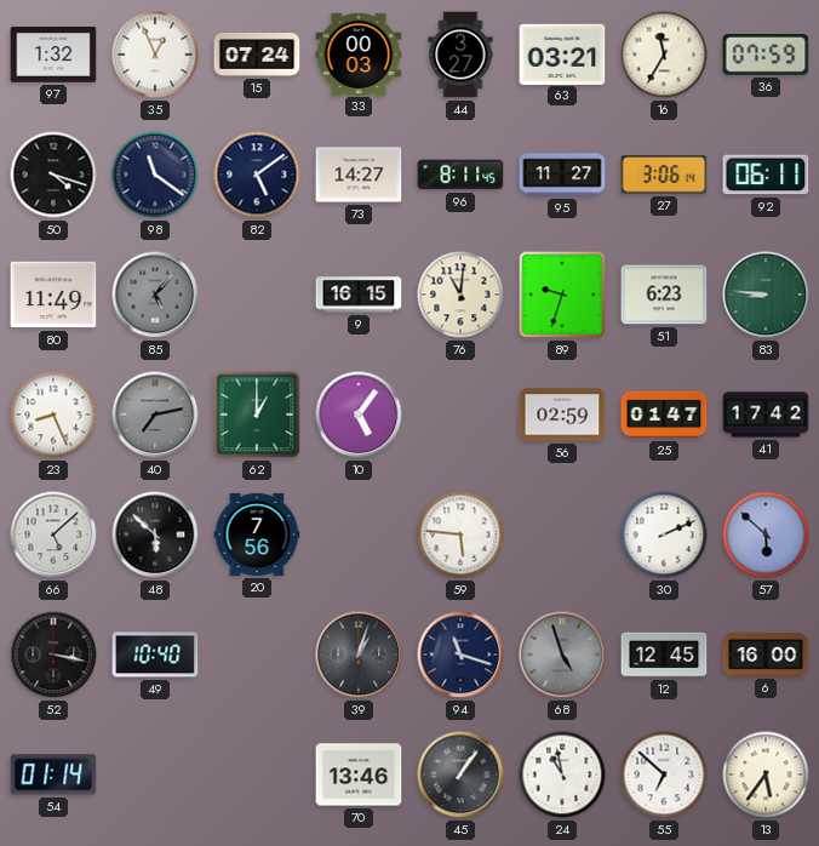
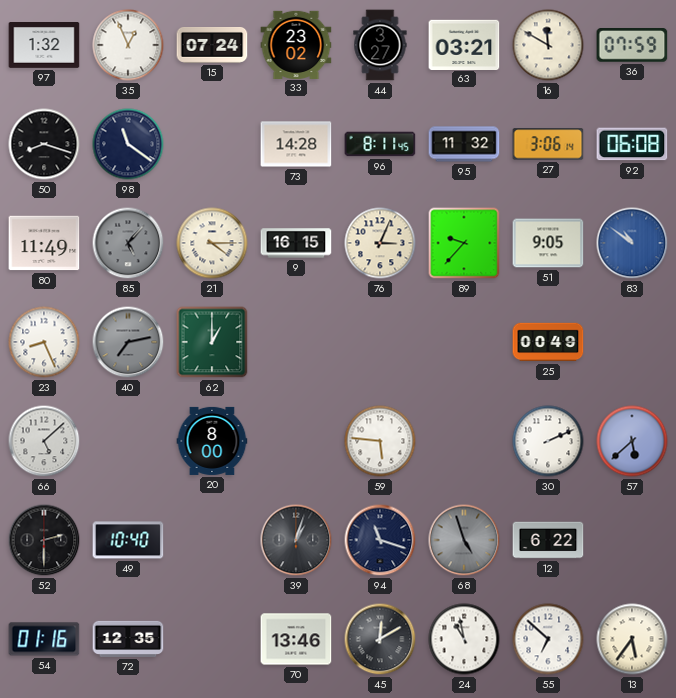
33: 00:03 -> 23:02
16: 11:35 -> 11:50
50: 4:18 -> 8:18
82: 5:09 -> none
73: 14:27 -> 14:28
95: 11:27 -> 11:32
92: 06:11 -> 06:08
21: none -> 4:15
76: 11:01 -> 3:04
89: 9:33 -> 9:37
51: 6:23 -> 9:05
83: 8:46 -> 10:51
83 dial: green -> blue
10: 5:06 -> none
56: 02:59 -> none
25: 01:47 -> 00:49
41: 17:42 -> none
48: 5:52 -> none
20: 7:56 -> 8:00
57: 5:52 -> 5:38
52: 3:17 -> 2:30
12: 12:45 -> 6:22
6: 16:00 -> none
54: 01:14 -> 01:16
72: none -> 12:35
45: 1:06 -> 12:10
